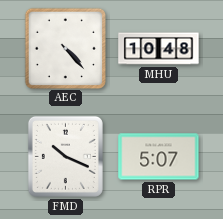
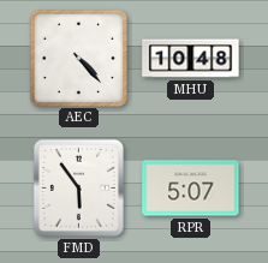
FMD: 10:19 -> 5:54
